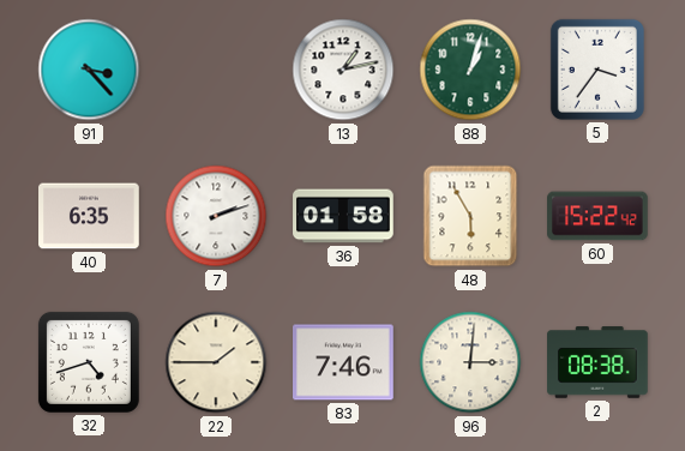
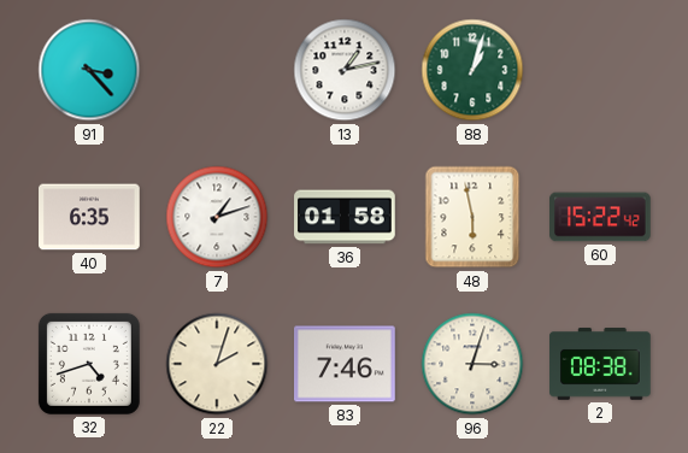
5: 3:36 -> none
7: 2:12 -> 1:12
48: 5:55 -> 5:58
22: 1:45 -> 2:03
96: 3:01 -> 3:03
